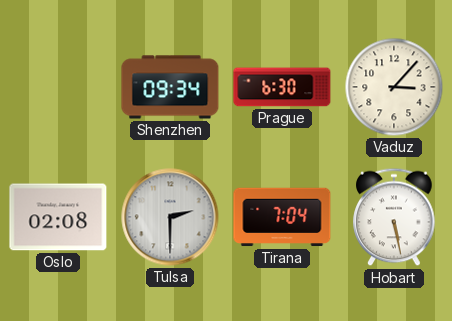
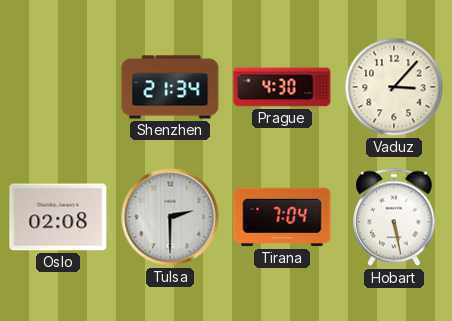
Shenzhen: 09:34 -> 21:34
Prague: 6:30 -> 4:30
